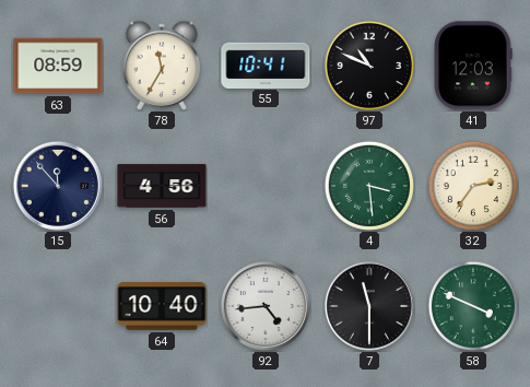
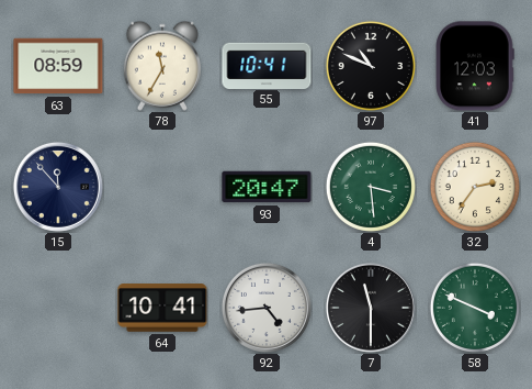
56: 4:56 -> none
93: none -> 20:47
64: 10:40 -> 10:41
